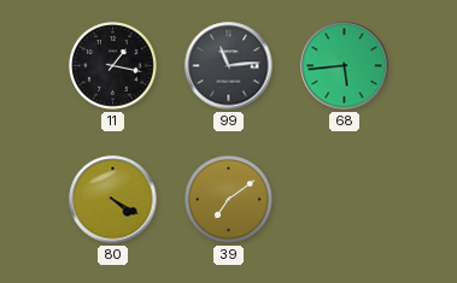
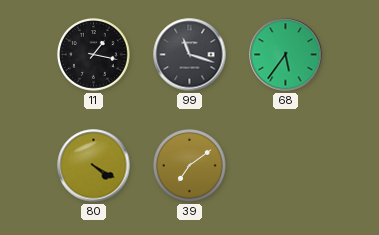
99: 11:14 -> 11:18
68: 5:44 -> 5:36
